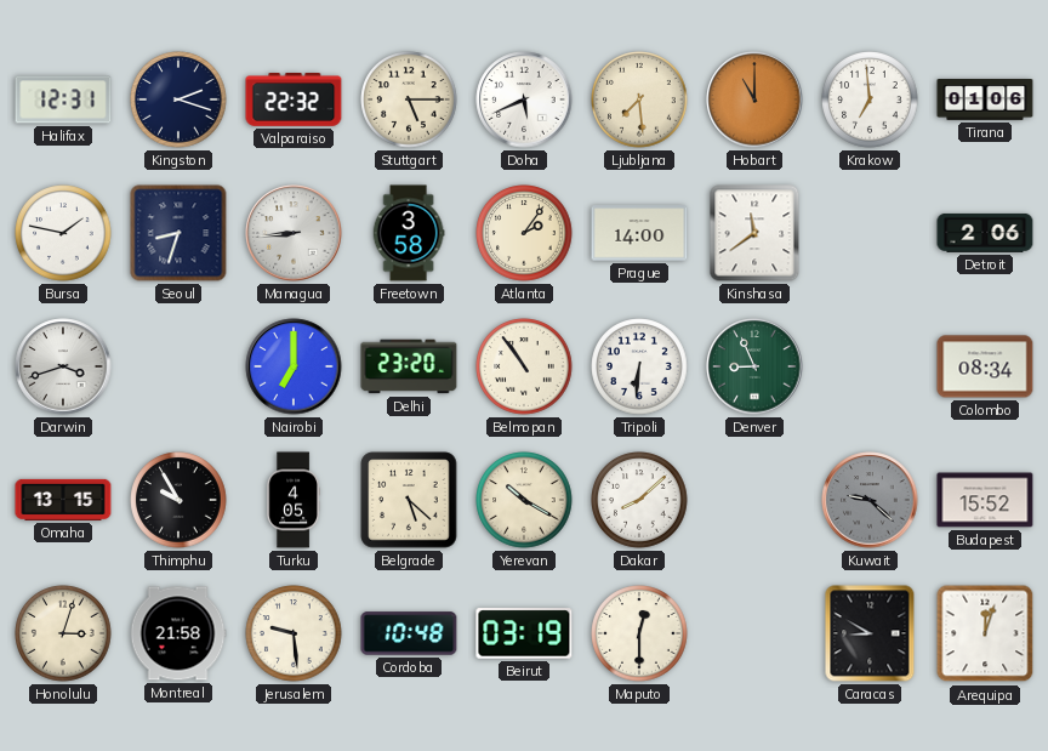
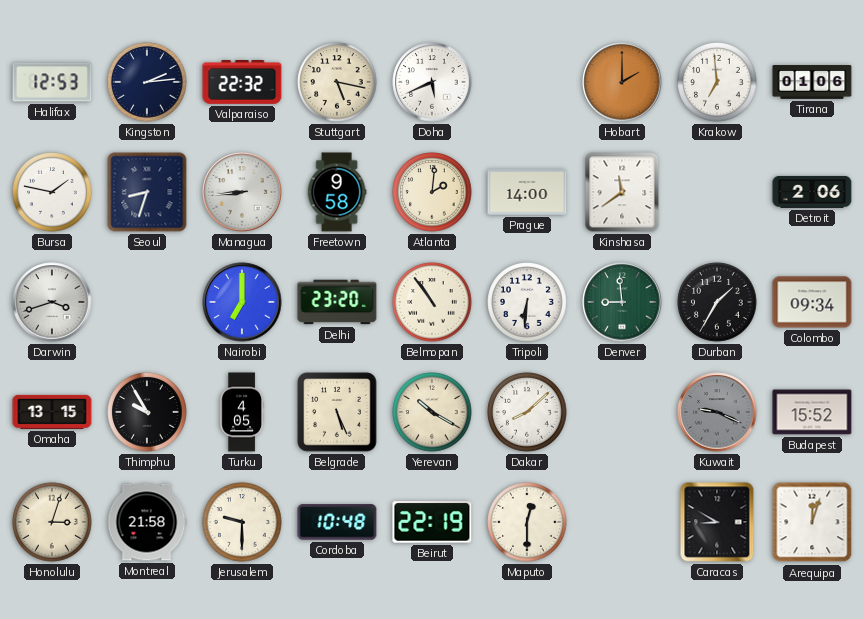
Halifax: 12:31 -> 12:53
Kingston: 2:18 -> 2:14
Stuttgart: 5:15 -> 5:17
Ljubljana: 7:29 -> none
Hobart: 11:00 -> 2:00
Freetown: 3:58 -> 9:58
Atlanta: 2:06 -> 2:01
Denver: 8:56 -> 8:59
Durban: none -> 1:35
Colombo: 08:34 -> 09:34
Belgrade: 5:22 -> 5:26
Kuwait: 9:22 -> 9:19
Jerusalem: 9:29 -> 9:30
Beirut: 03:19 -> 22:19
